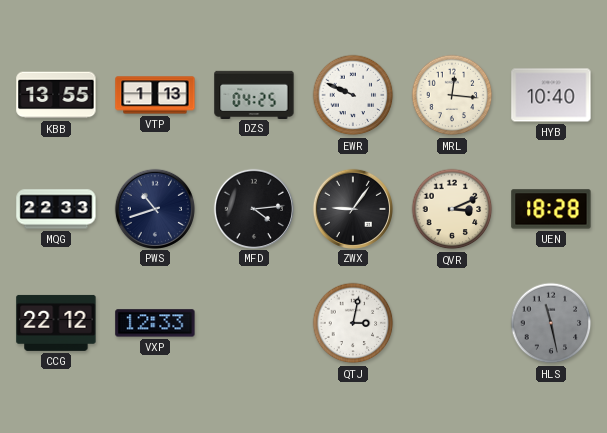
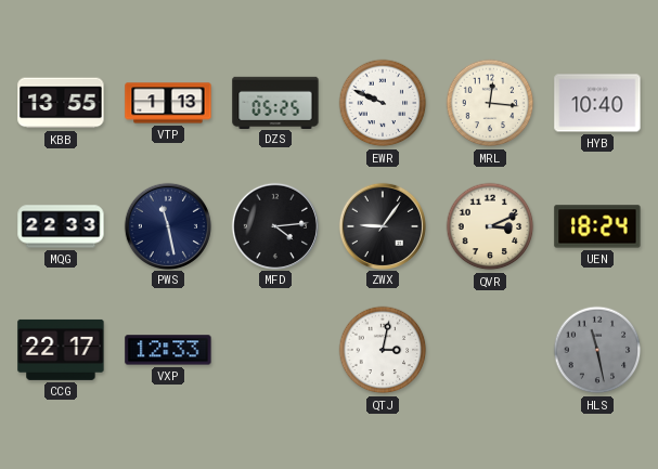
DZS: 04:25 -> 05:25
PWS: 10:42 -> 11:28
UEN: 18:28 -> 18:24
CCG: 22:12 -> 22:17
